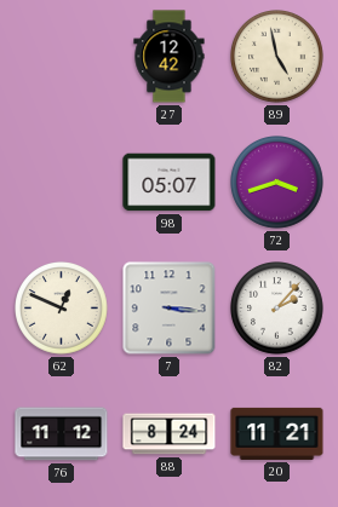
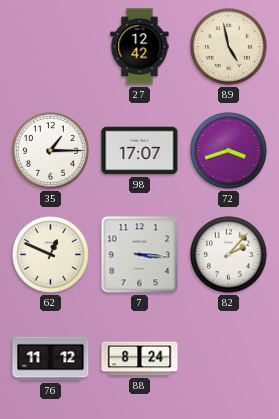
35: none -> 1:15
98: 05:07 -> 17:07
20: 11:21 -> none
